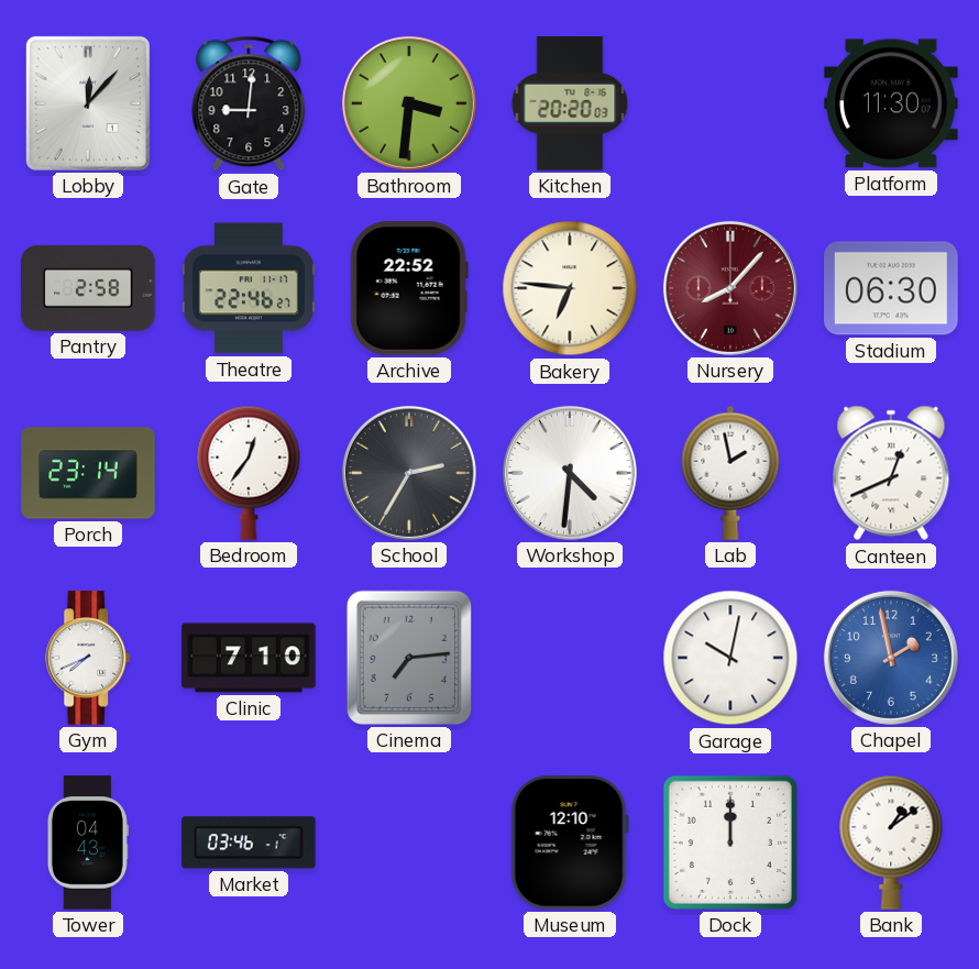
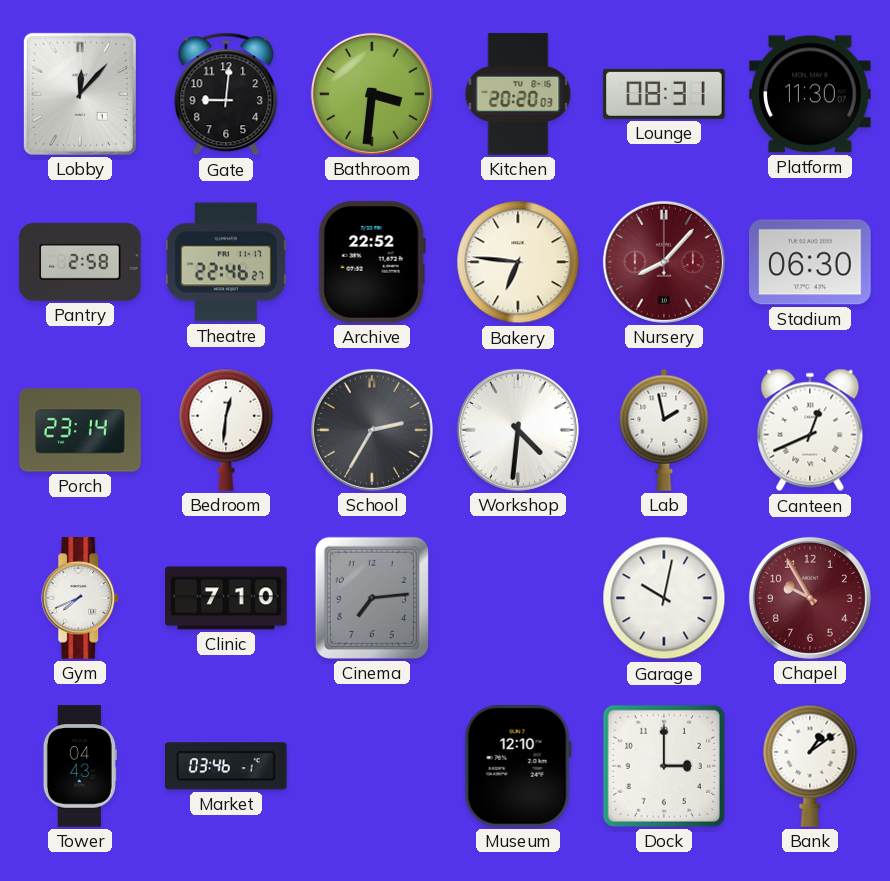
Lounge: none -> 08:31
Bedroom: 12:36 -> 12:31
Chapel: 1:58 -> 9:55
Chapel dial: blue -> burgundy
Dock: 12:00 -> 3:00
